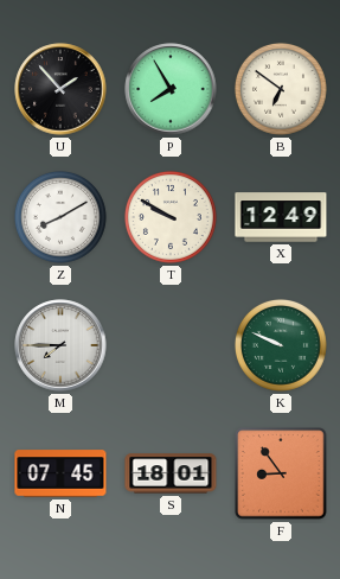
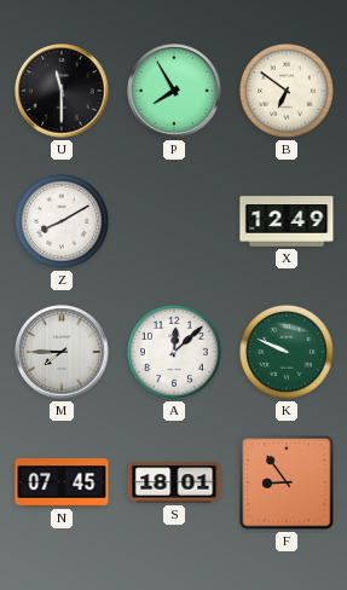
U: 1:53 -> 11:30
T: 9:50 -> none
A: none -> 12:08
